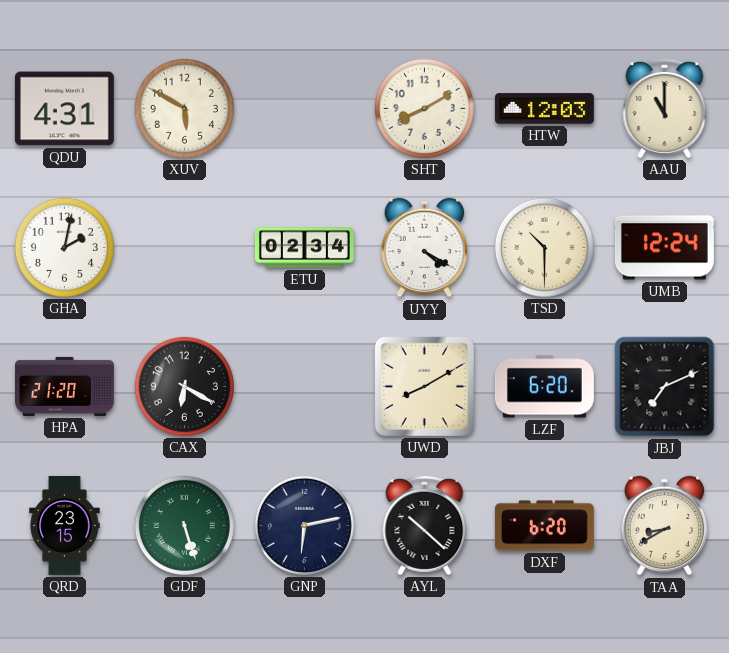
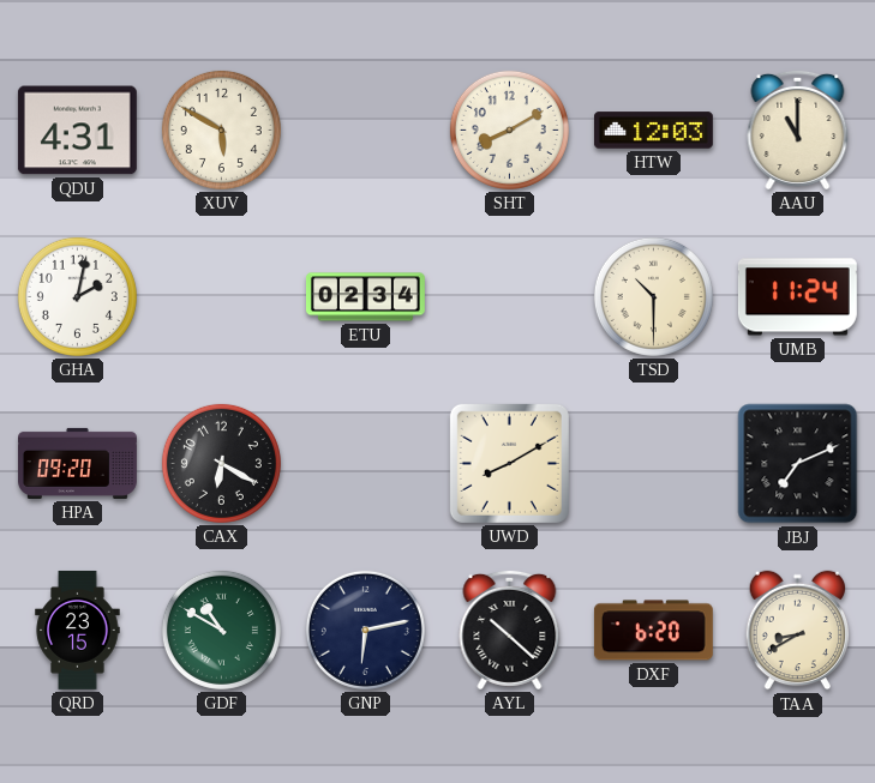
UYY: 4:20 -> none
UMB: 12:24 -> 11:24
HPA: 21:20 -> 09:20
LZF: 6:20 -> none
GDF: 5:27 -> 10:50
